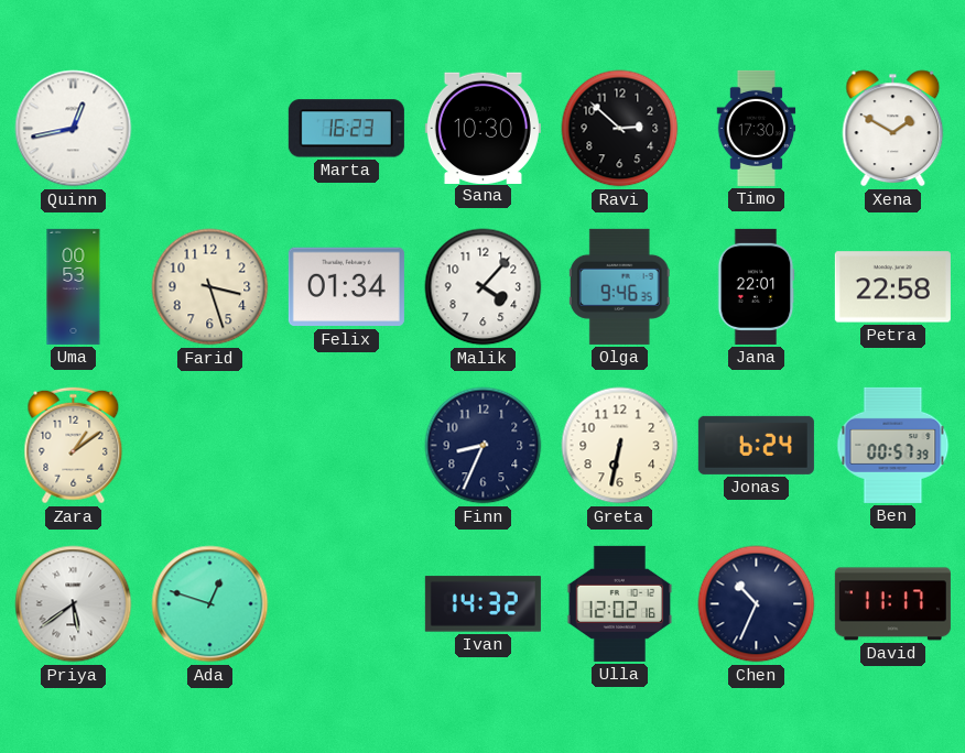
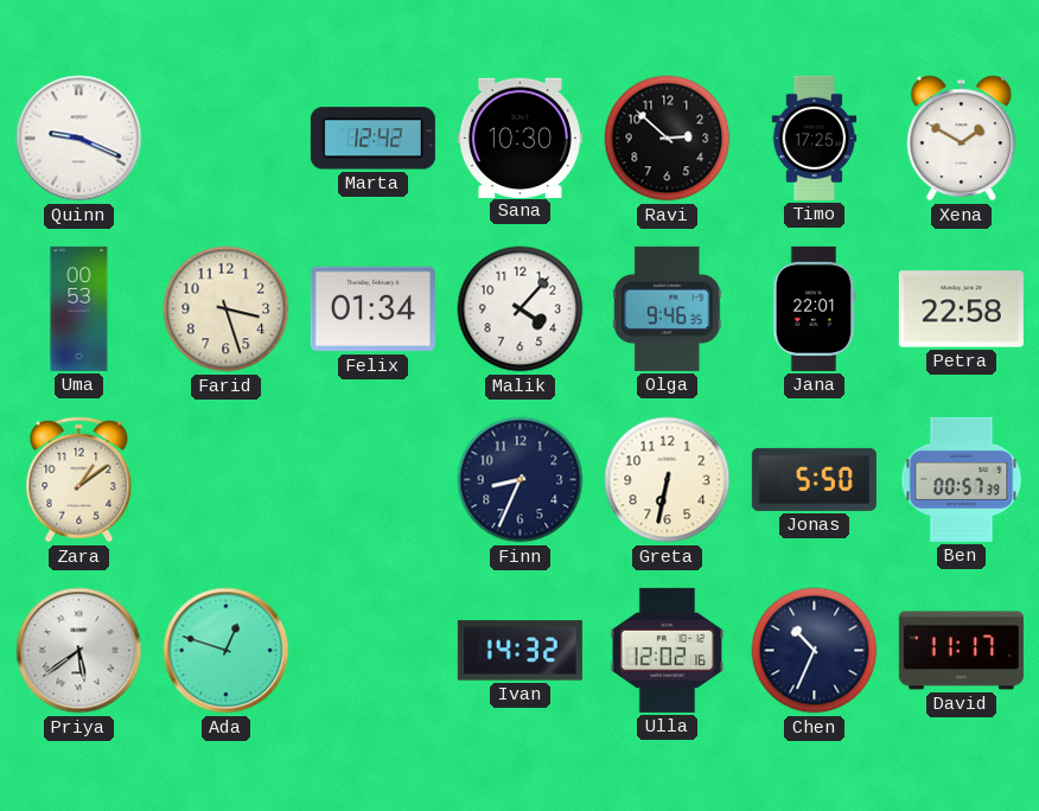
Quinn: 12:43 -> 9:19
Marta: 16:23 -> 12:42
Timo: 17:30 -> 17:25
Jonas: 6:24 -> 5:50
